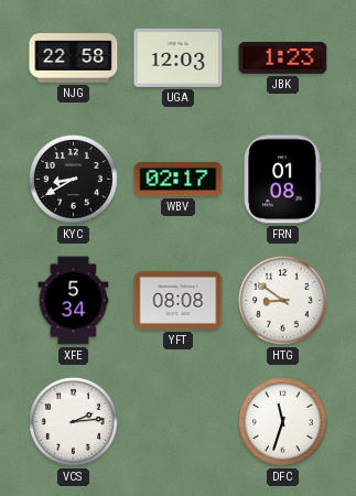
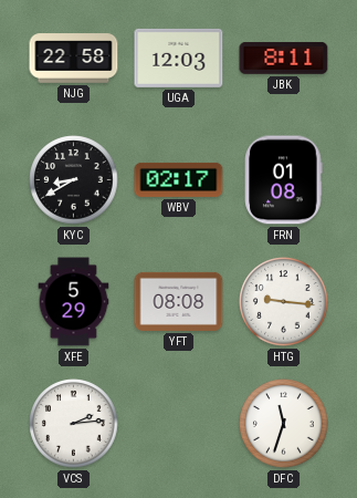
JBK: 1:23 -> 8:11
XFE: 5:34 -> 5:29
HTG: 8:51 -> 9:16
